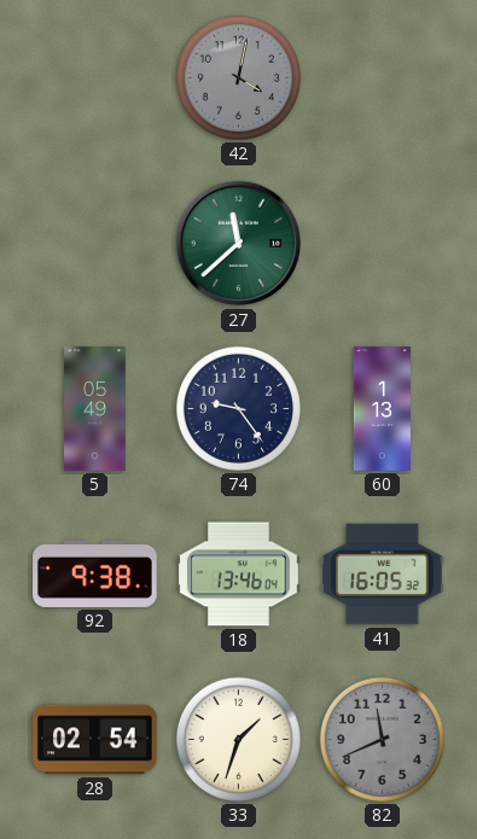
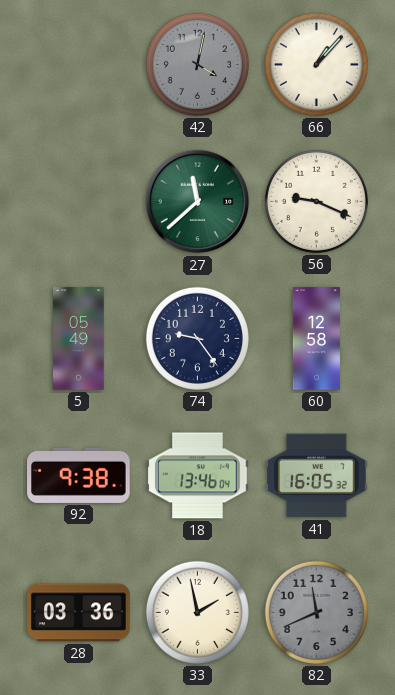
66: none -> 1:07
56: none -> 9:19
60: 1:13 -> 12:58
28: 02:54 -> 03:36
33: 1:33 -> 1:58
